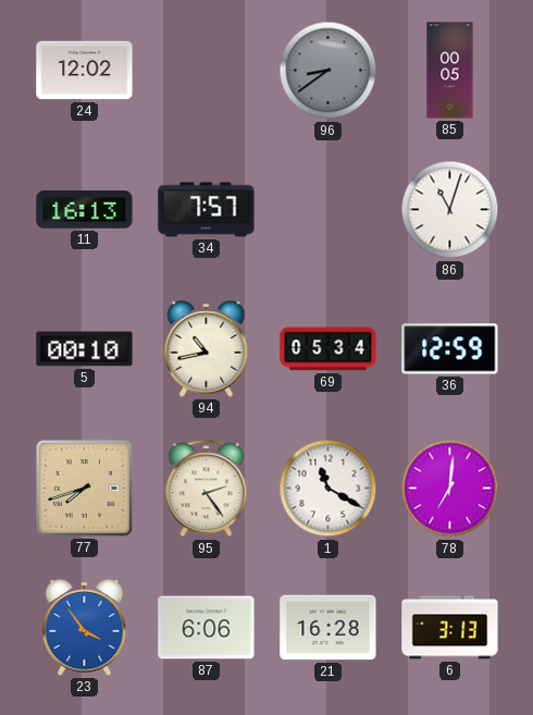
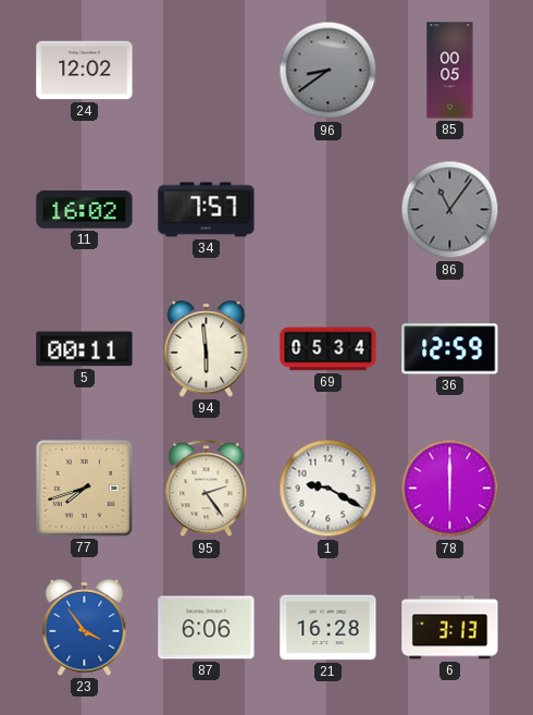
11: 16:13 -> 16:02
86: 11:03 -> 11:06
86 dial: white -> grey
5: 00:10 -> 00:11
94: 10:43 -> 5:59
1: 11:20 -> 9:20
78: 7:01 -> 6:00
